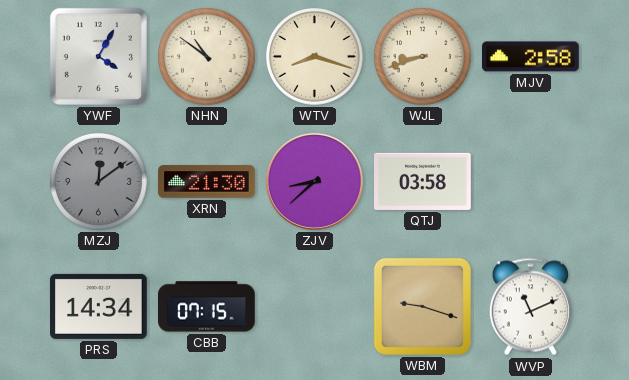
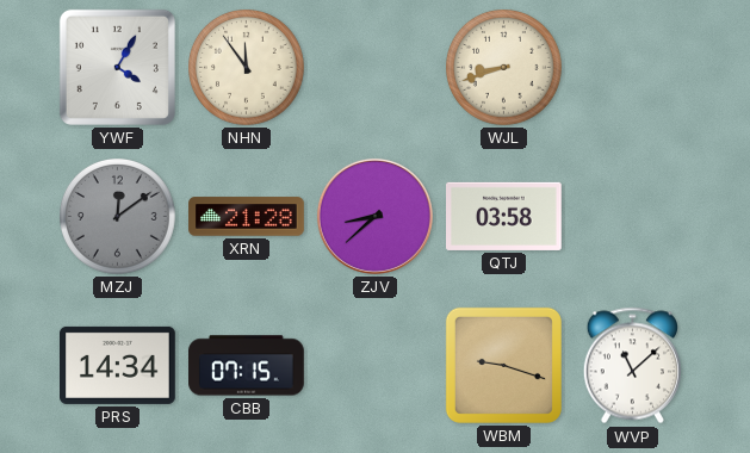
NHN: 10:51 -> 11:54
WTV: 8:18 -> none
MJV: 2:58 -> none
XRN: 21:30 -> 21:28
WVP: 11:11 -> 11:08
